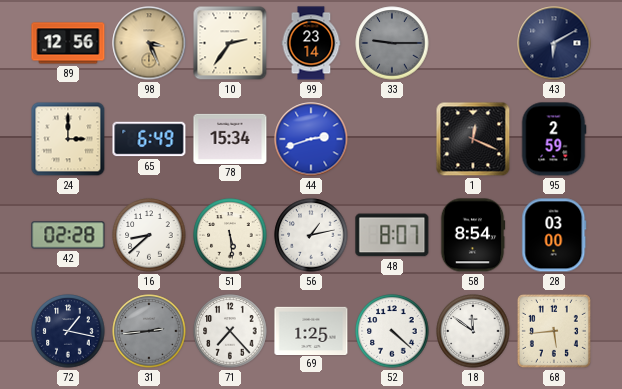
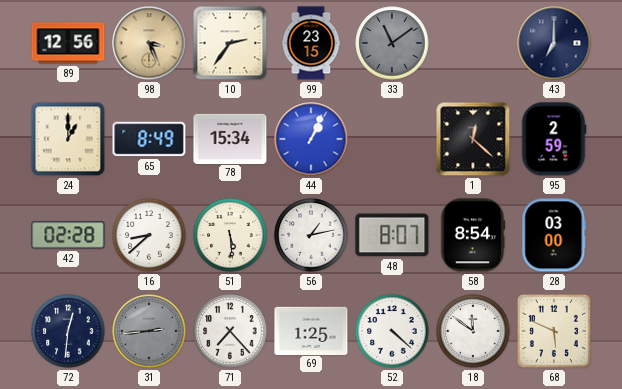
99: 23:14 -> 23:15
33: 9:15 -> 11:09
43: 6:10 -> 7:00
24: 3:00 -> 1:00
65: 6:49 -> 8:49
44: 2:42 -> 1:04
1: 12:19 -> 12:22
72: 1:17 -> 12:31
68: 5:44 -> 5:49
